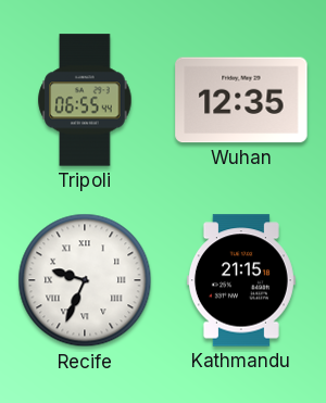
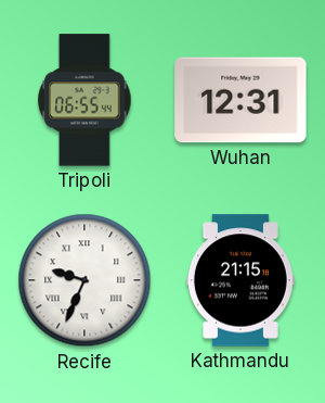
Wuhan: 12:35 -> 12:31
